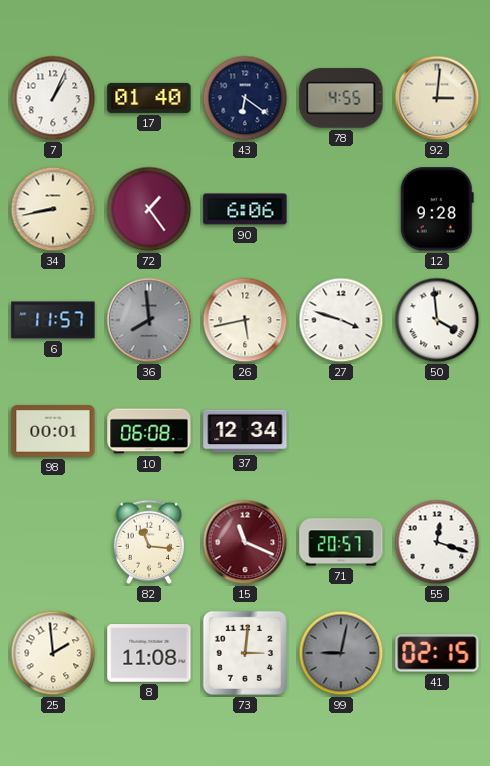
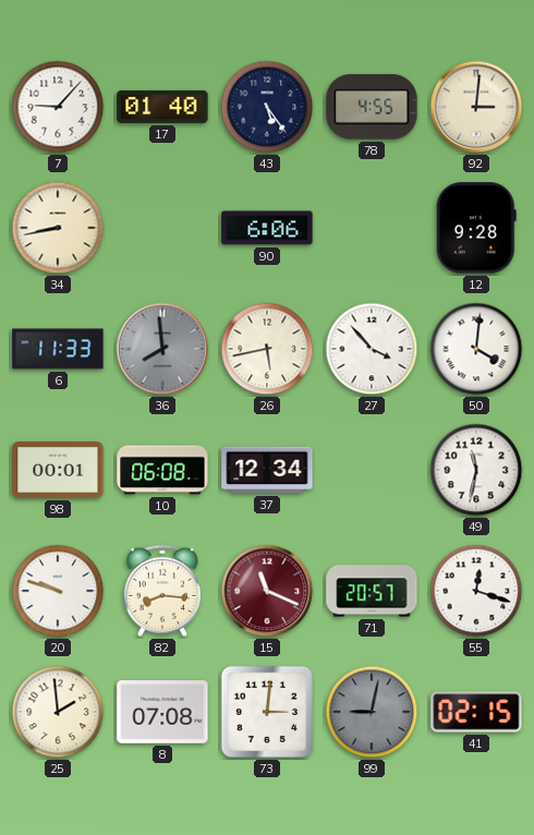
7: 1:04 -> 9:07
43: 6:21 -> 5:24
72: 1:24 -> none
6: 11:57 -> 11:33
27: 3:48 -> 3:53
50: 3:59 -> 4:01
49: none -> 11:32
20: none -> 9:48
82: 11:16 -> 8:16
8: 11:08 -> 07:08
